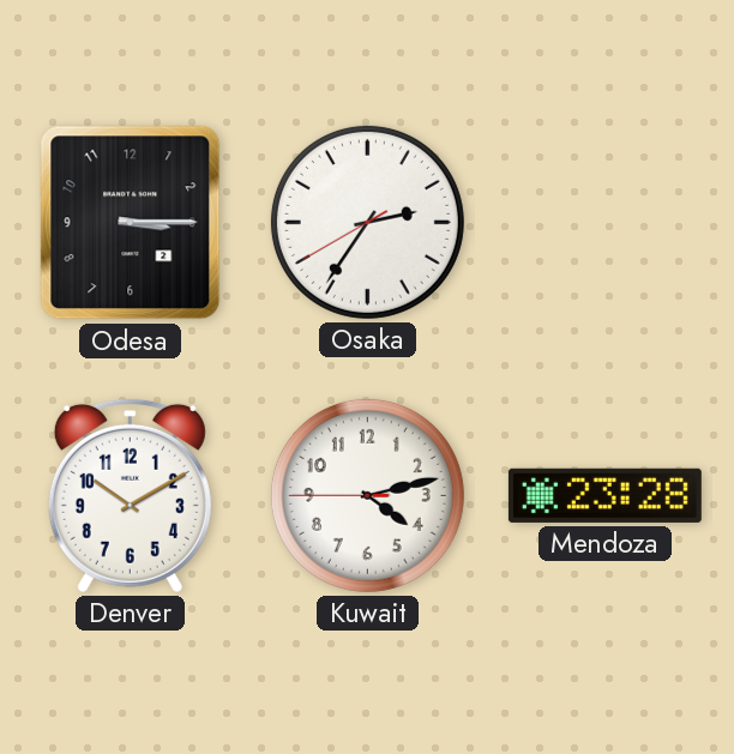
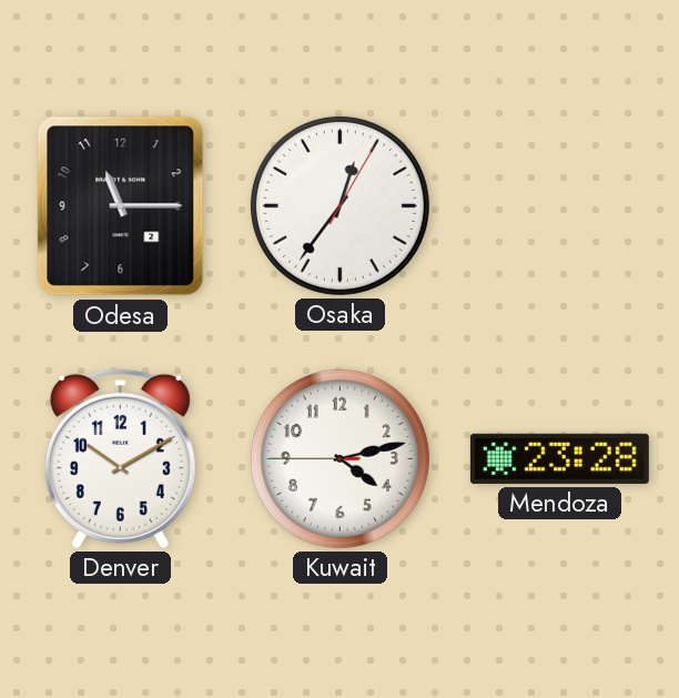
Odesa: 3:15 -> 11:15
Osaka: 2:35 -> 12:36
